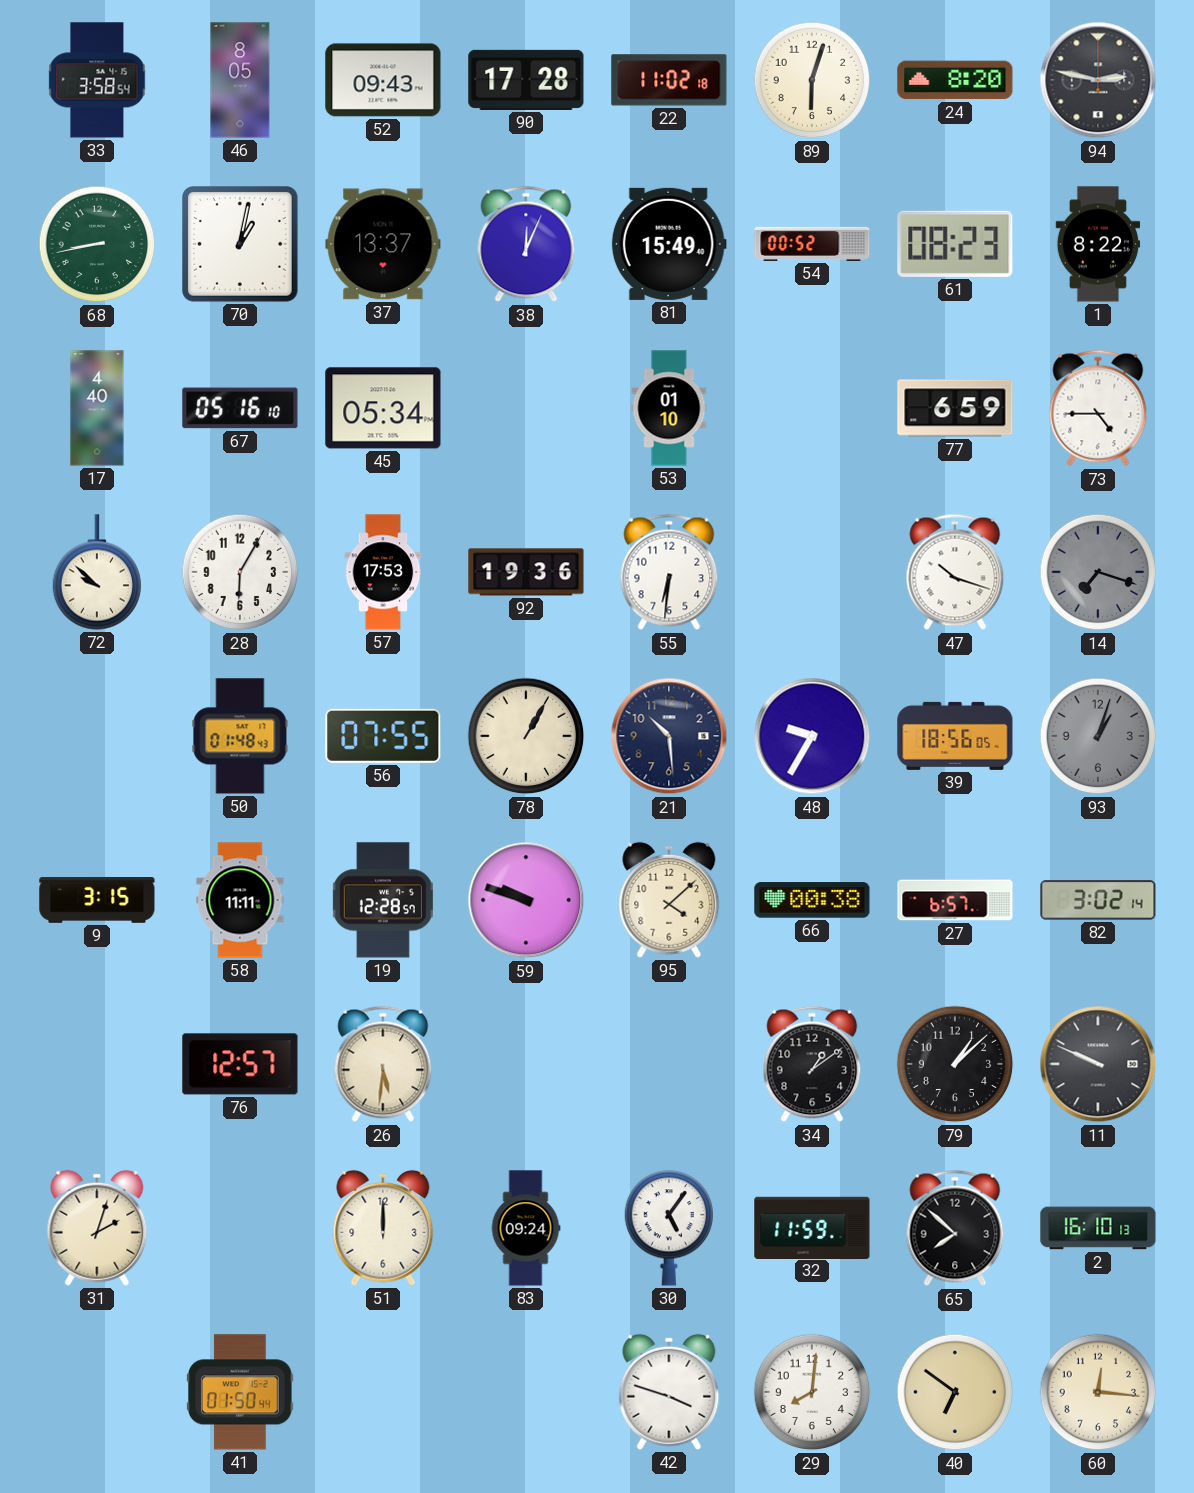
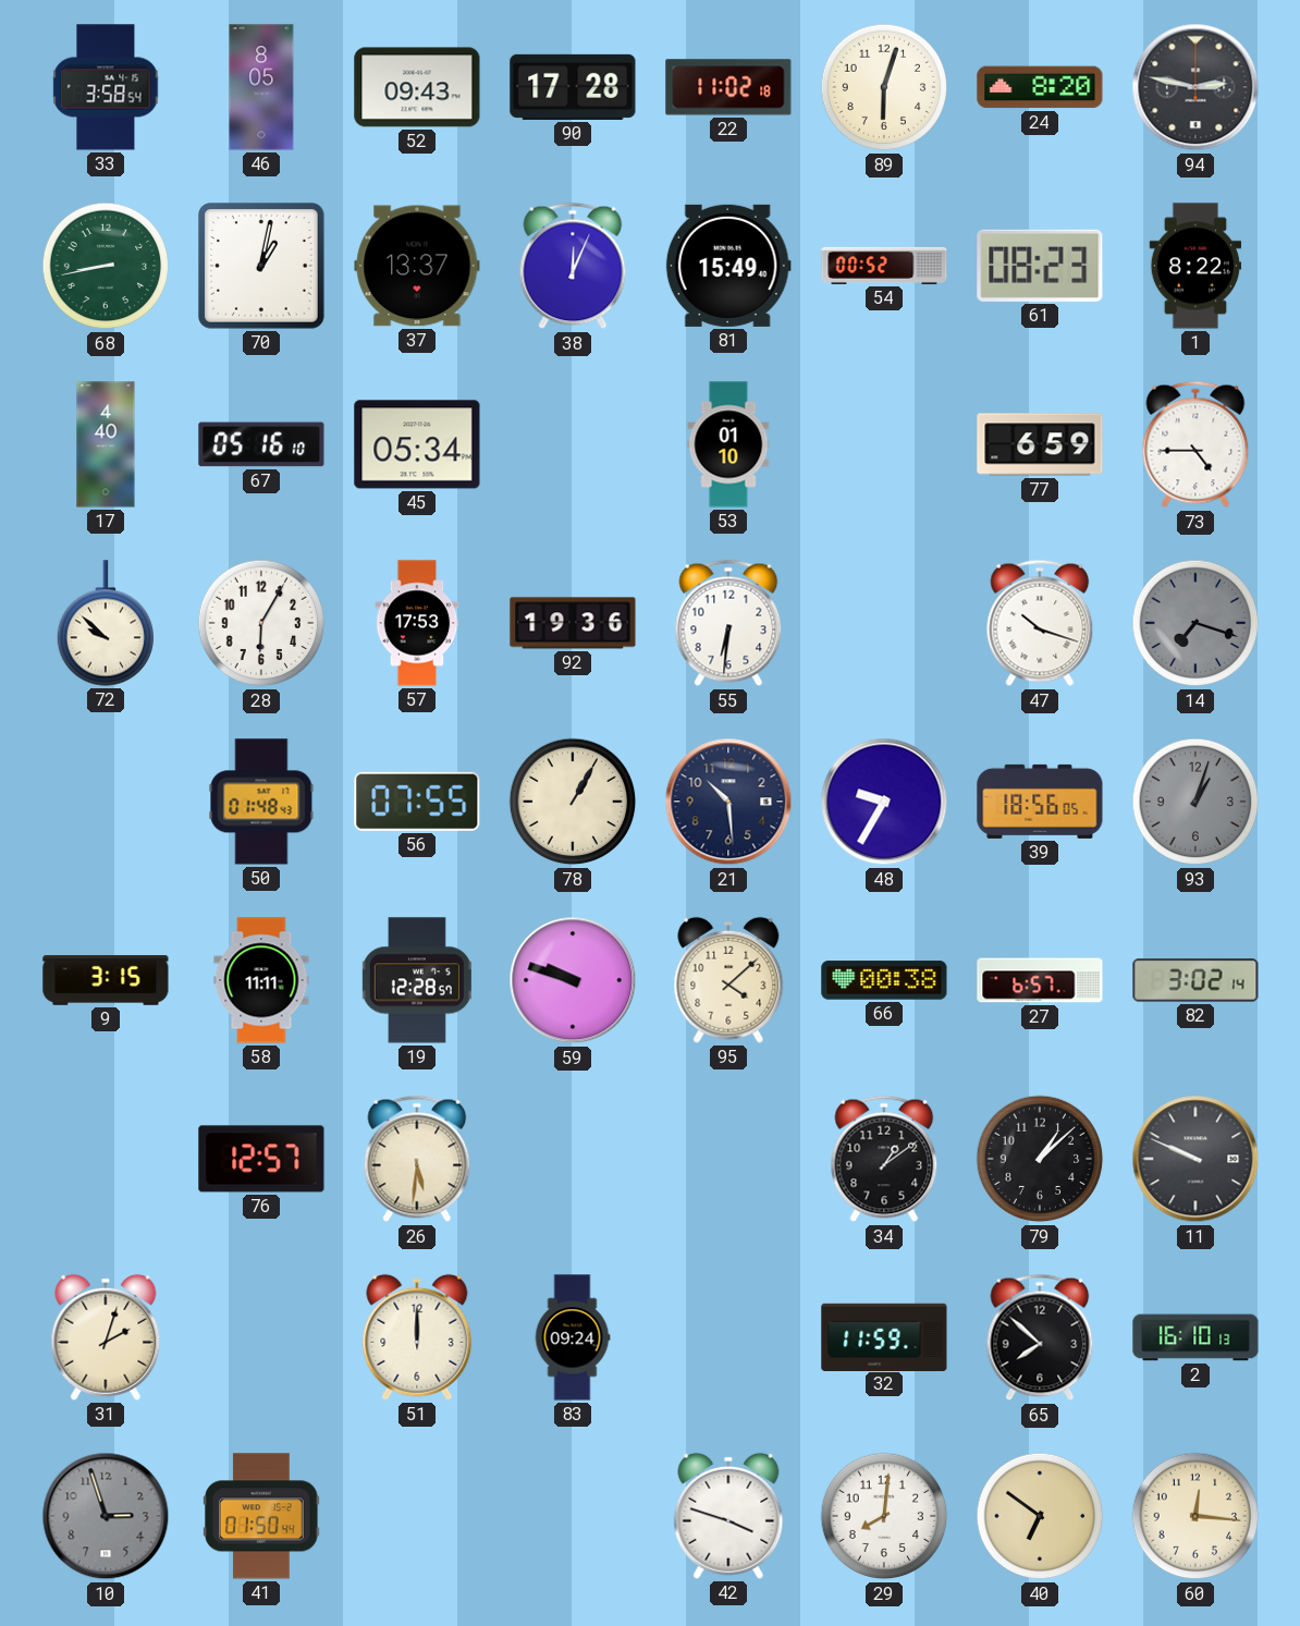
30: 5:06 -> none
10: none -> 2:57
